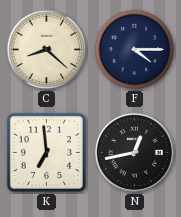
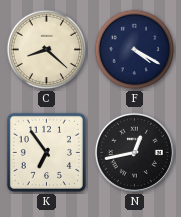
F: 4:15 -> 4:20
K: 6:59 -> 6:54
